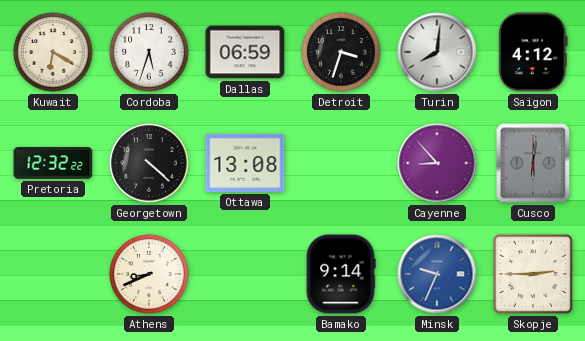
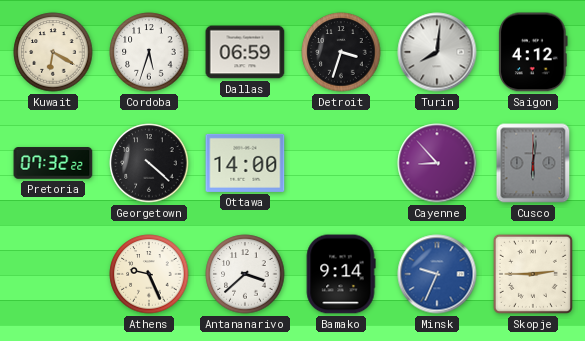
Pretoria: 12:32 -> 07:32
Ottawa: 13:08 -> 14:00
Athens: 8:41 -> 9:26
Antananarivo: none -> 3:38
